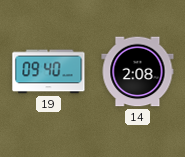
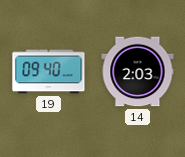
14: 2:08 -> 2:03
